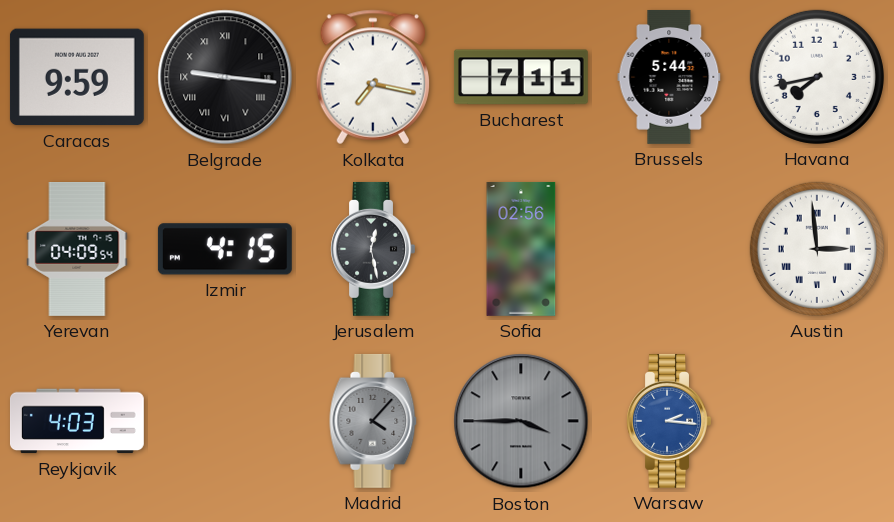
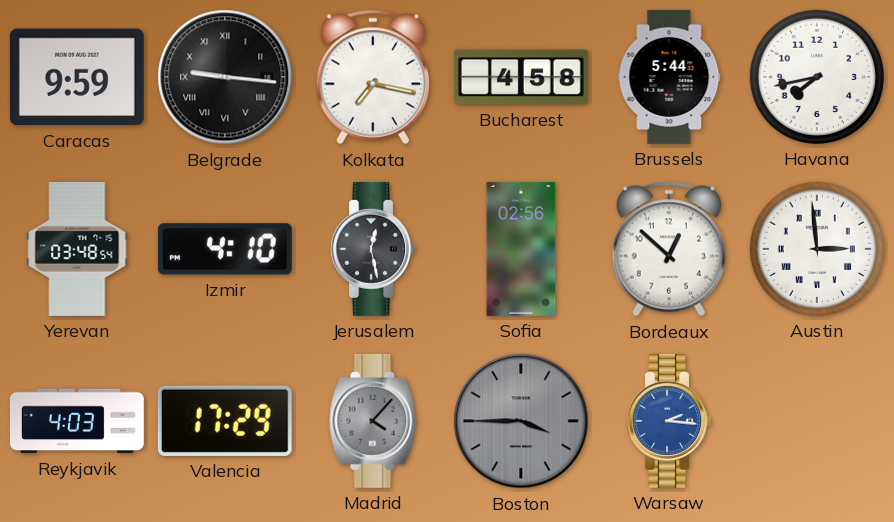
Bucharest: 7:11 -> 4:58
Yerevan: 04:09 -> 03:48
Izmir: 4:15 -> 4:10
Bordeaux: none -> 12:52
Valencia: none -> 17:29
